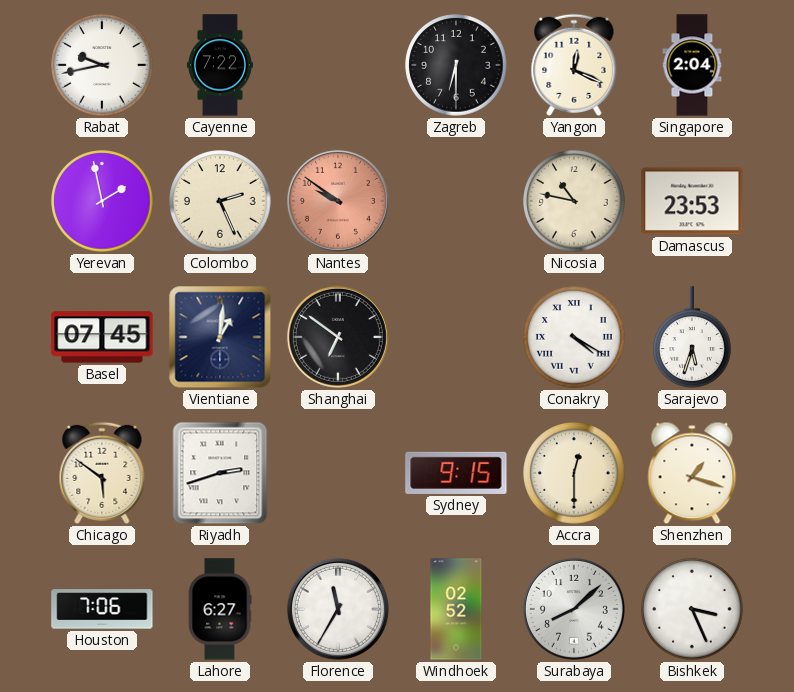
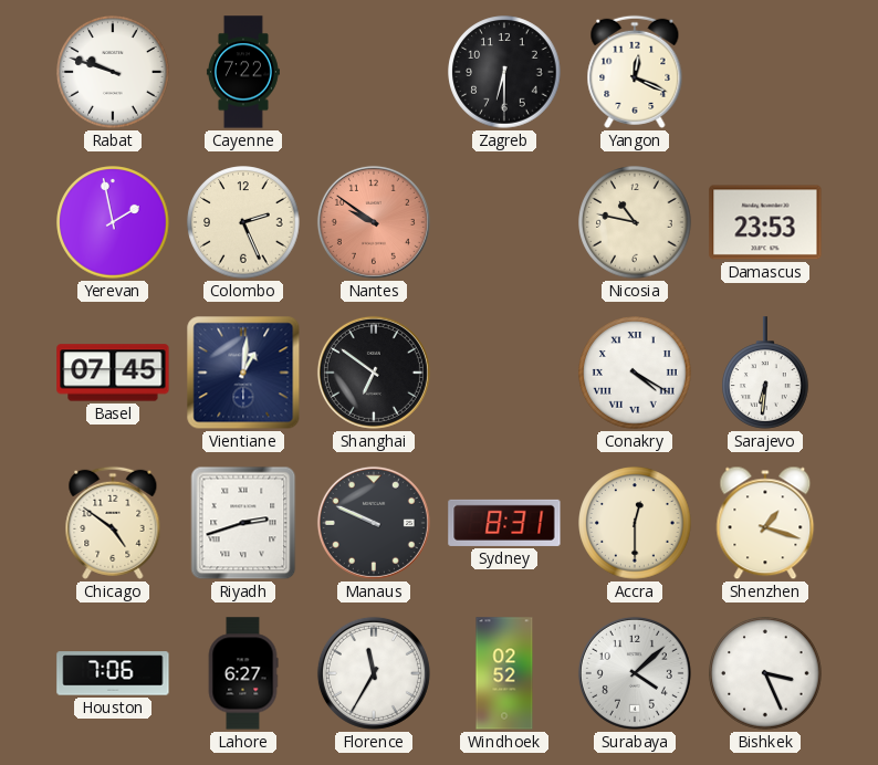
Rabat: 9:43 -> 9:48
Singapore: 2:04 -> none
Sarajevo: 5:33 -> 6:31
Chicago: 5:51 -> 4:51
Manaus: none -> 9:49
Sydney: 9:15 -> 8:31
Surabaya: 8:08 -> 4:08
